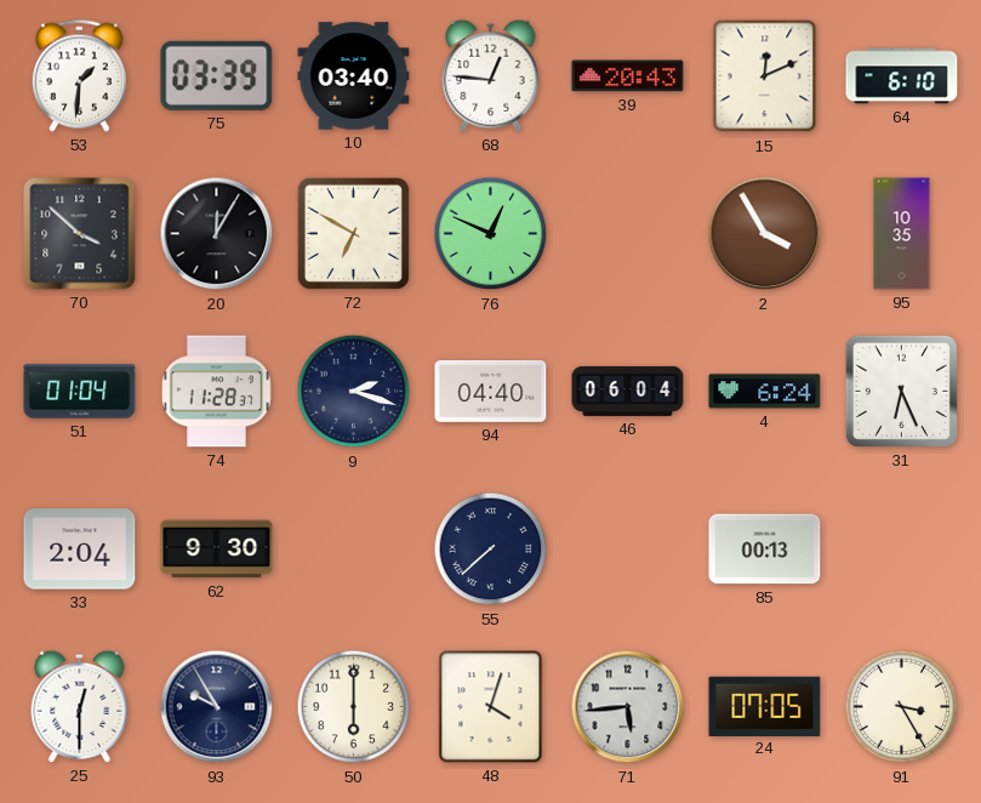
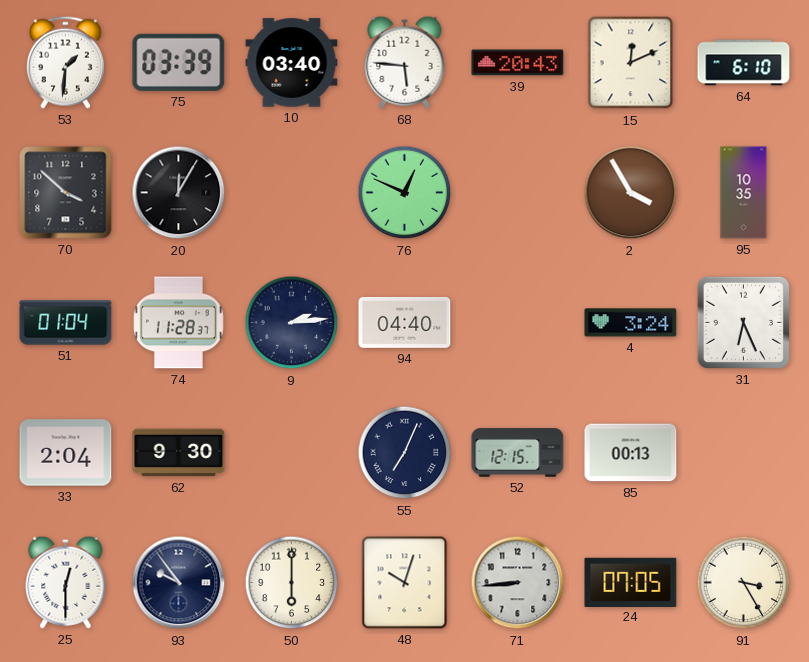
68: 12:46 -> 5:46
72: 6:50 -> none
9: 2:18 -> 2:14
46: 06:04 -> none
4: 6:24 -> 3:24
55: 7:38 -> 7:04
52: none -> 12:15
93: 9:55 -> 9:54
48: 4:03 -> 10:03
71: 5:44 -> 8:44
